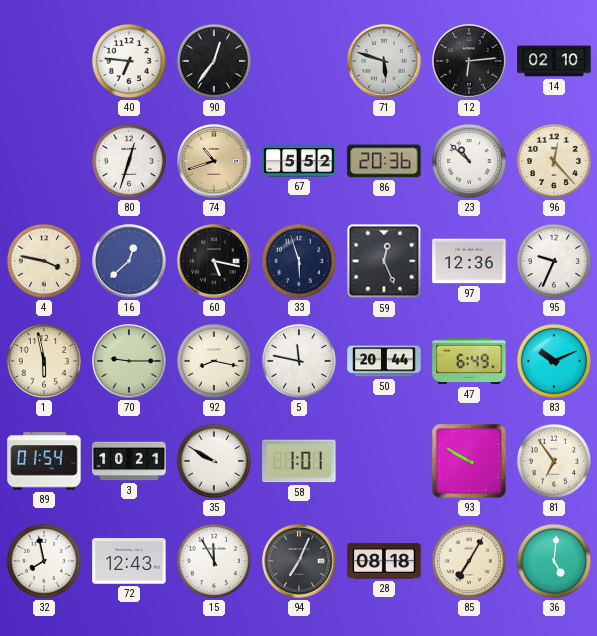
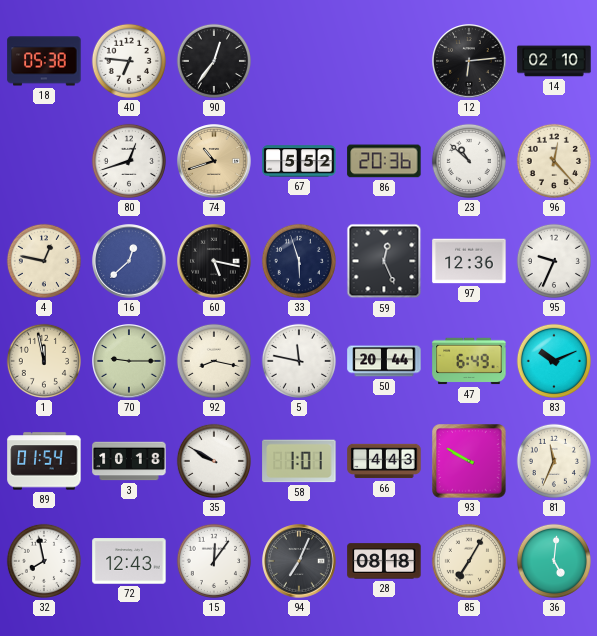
18: none -> 05:38
71: 5:48 -> none
80: 12:33 -> 12:42
4: 3:47 -> 12:47
1: 5:58 -> 11:58
3: 10:21 -> 10:18
66: none -> 4:43
81: 6:54 -> 11:34
15: 11:55 -> 12:06
